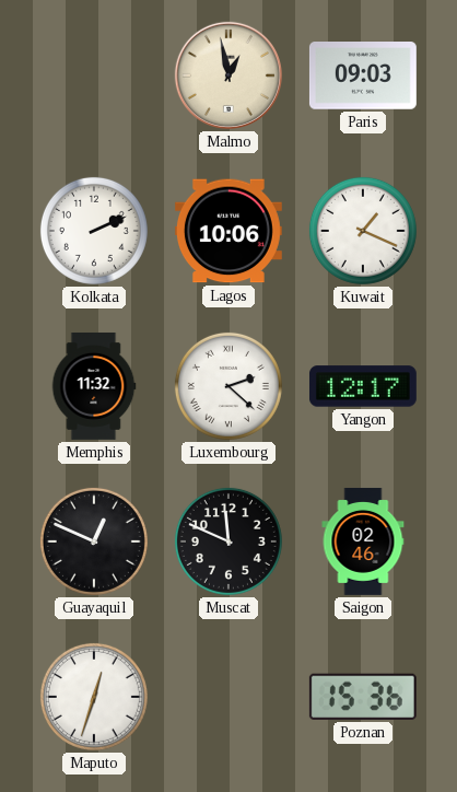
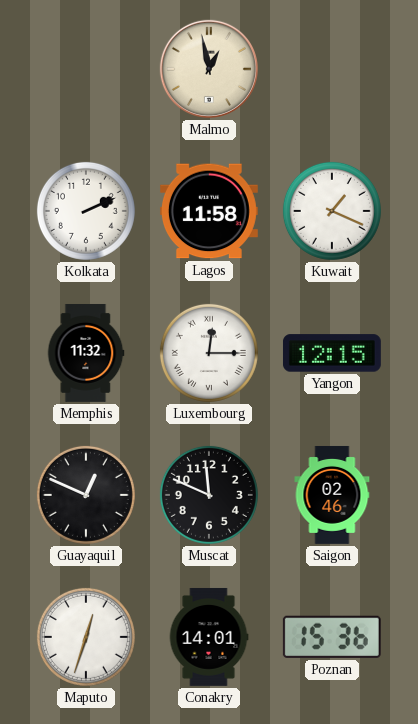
Paris: 09:03 -> none
Lagos: 10:06 -> 11:58
Luxembourg: 2:22 -> 12:15
Yangon: 12:17 -> 12:15
Conakry: none -> 14:01
